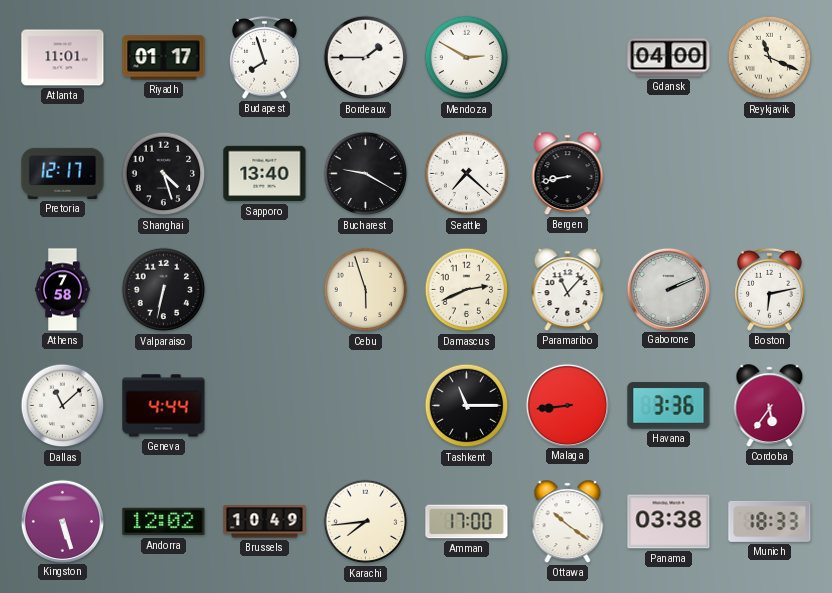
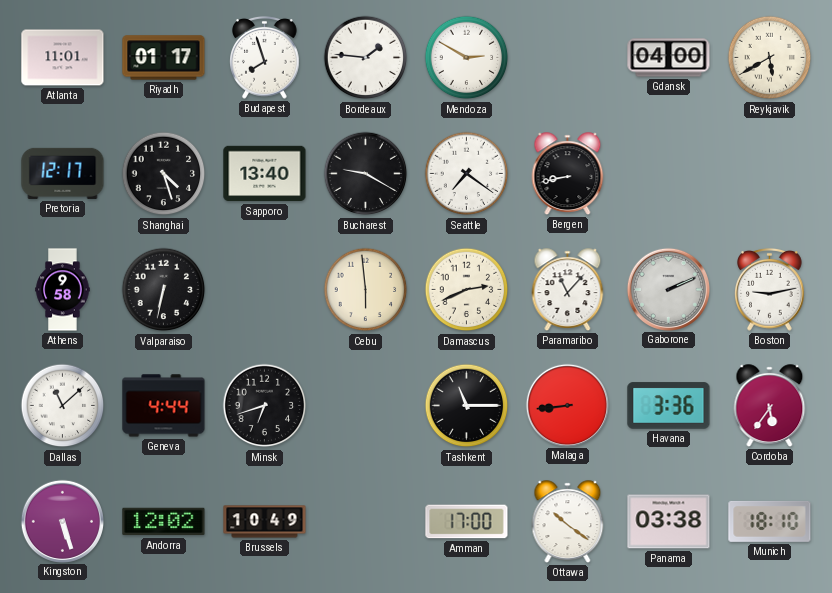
Bordeaux: 1:45 -> 1:46
Reykjavik: 11:19 -> 5:40
Seattle: 7:22 -> 7:21
Athens: 7:58 -> 9:58
Cebu: 5:57 -> 5:59
Boston: 6:13 -> 9:13
Minsk: none -> 6:42
Karachi: 7:44 -> none
Munich: 18:33 -> 18:10
